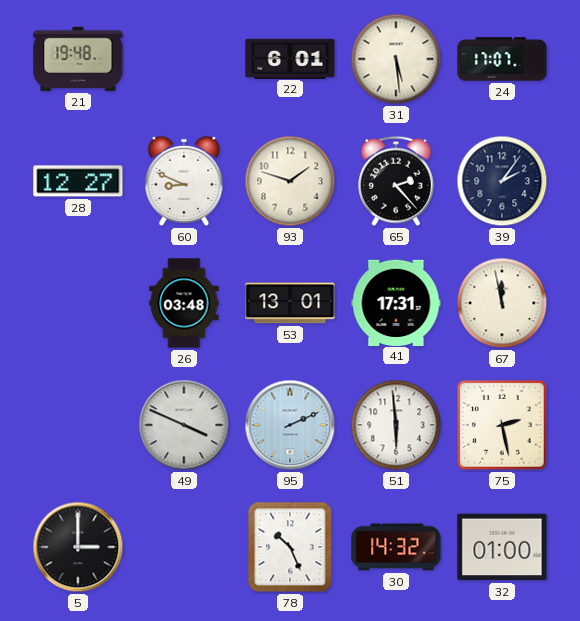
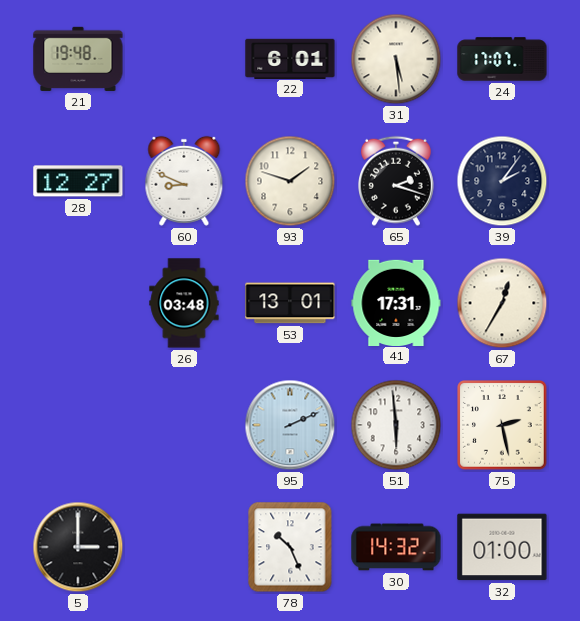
65: 2:23 -> 2:18
67: 11:58 -> 12:35
49: 3:49 -> none
